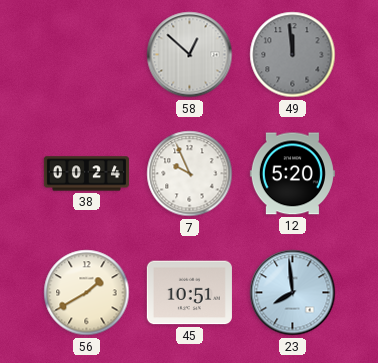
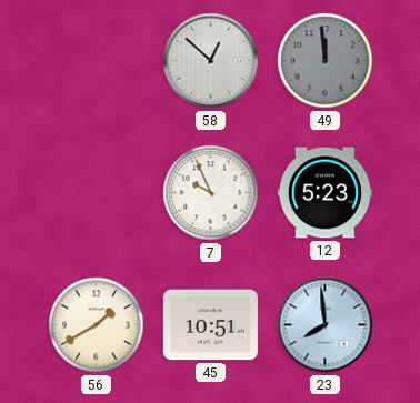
38: 00:24 -> none
12: 5:20 -> 5:23
